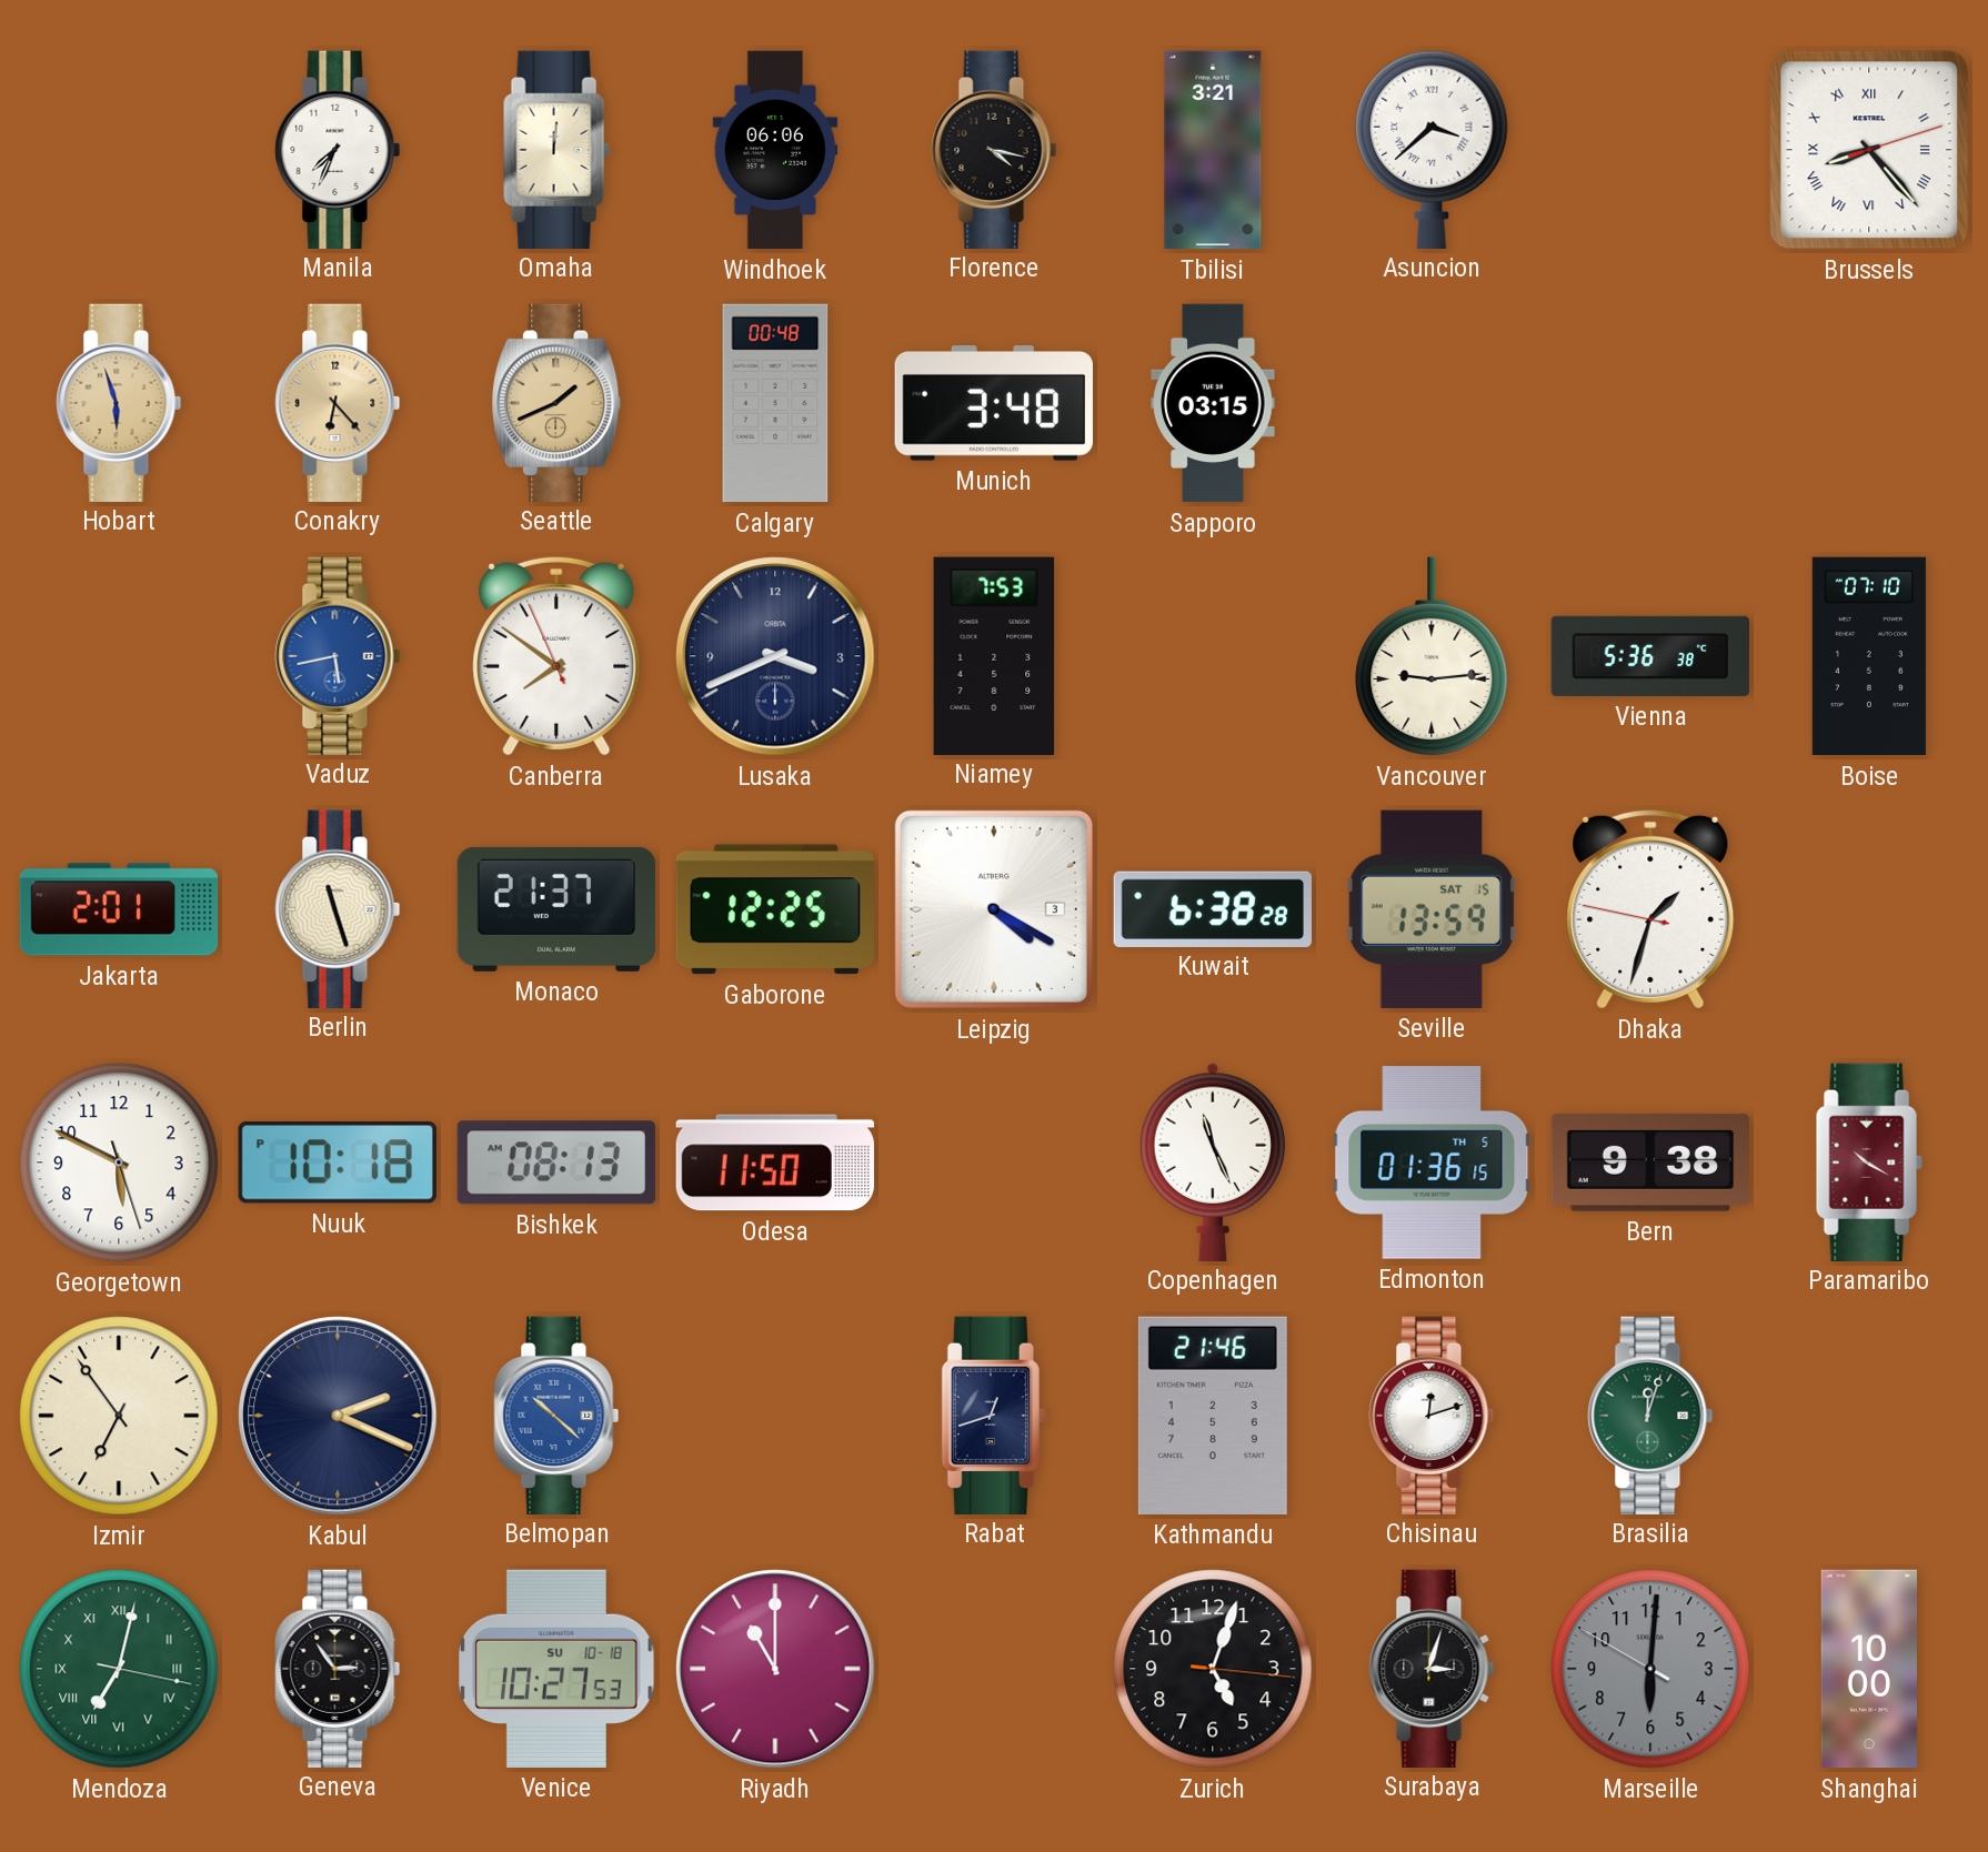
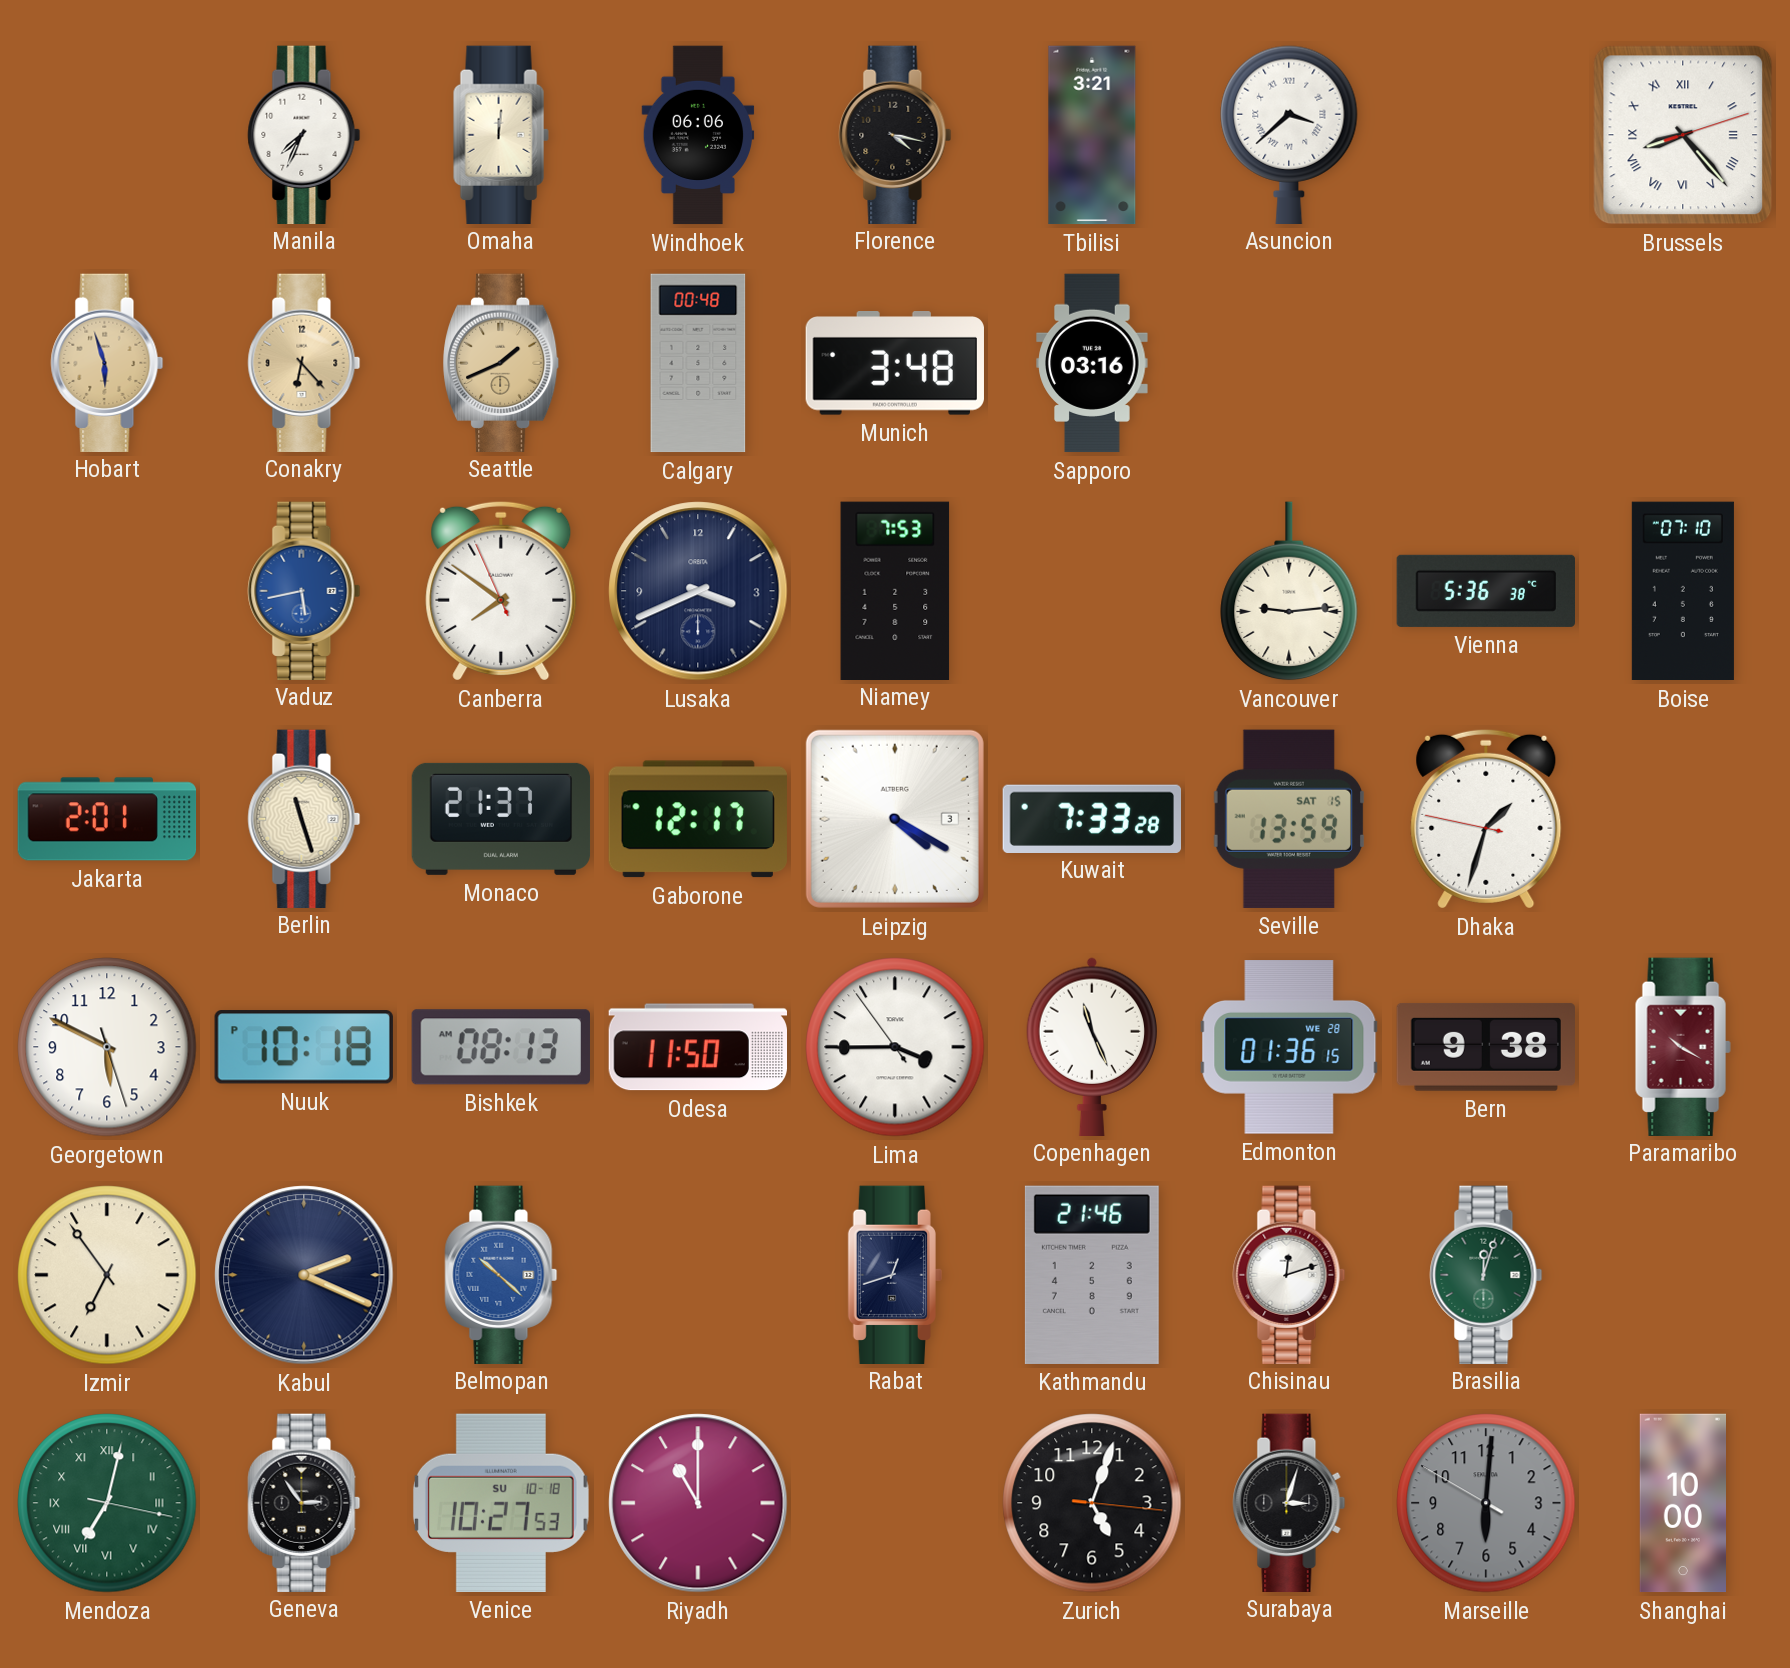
Sapporo: 03:15 -> 03:16
Gaborone: 12:25 -> 12:17
Kuwait: 6:38 -> 7:33
Lima: none -> 3:44
Edmonton date: TH 5 -> WE 28
